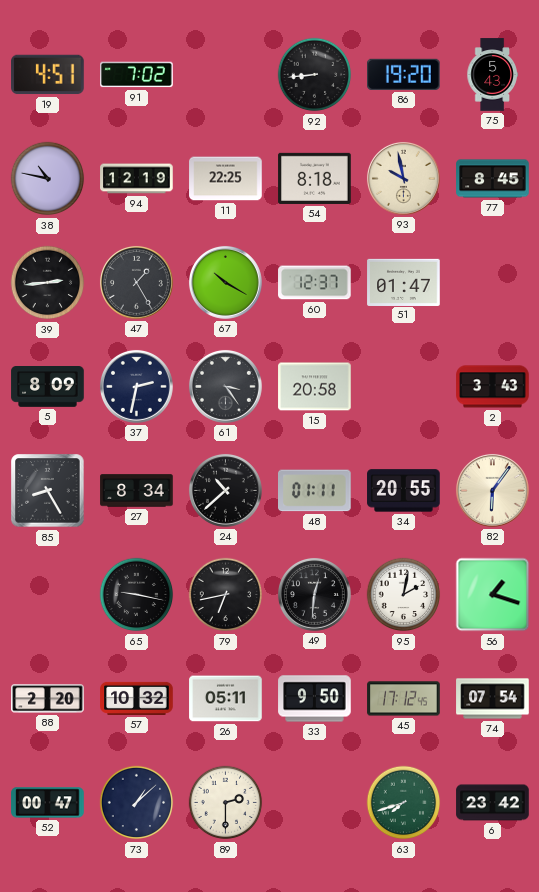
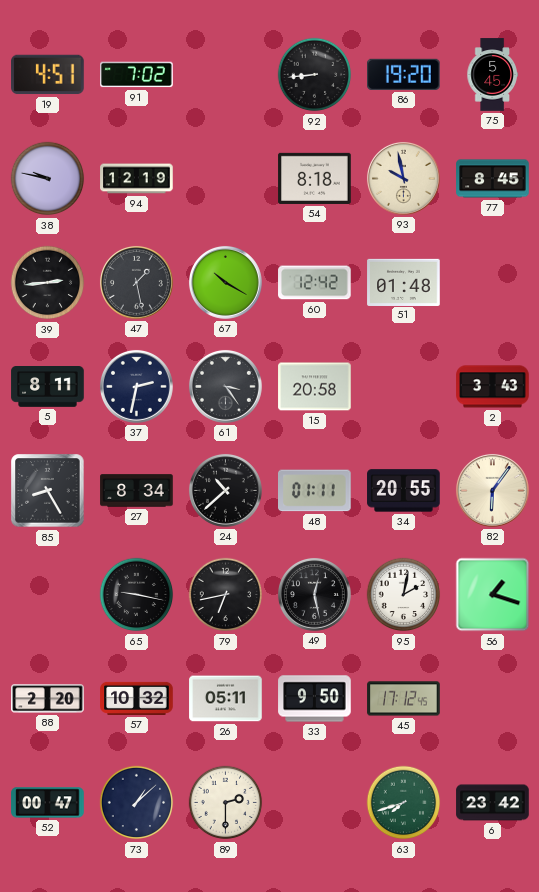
75: 5:43 -> 5:45
38: 10:47 -> 9:47
11: 22:25 -> none
47: 1:25 -> 1:28
60: 12:37 -> 12:42
51: 01:47 -> 01:48
5: 8:09 -> 8:11
49: 12:31 -> 12:28
74: 07:54 -> none
